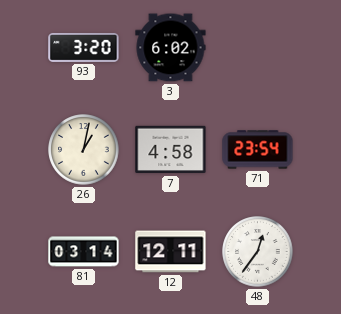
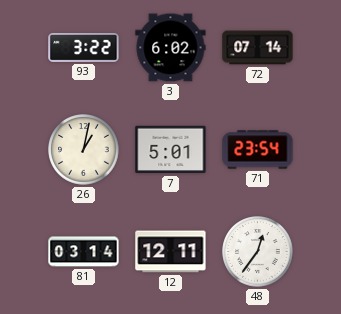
93: 3:20 -> 3:22
72: none -> 07:14
7: 4:58 -> 5:01
